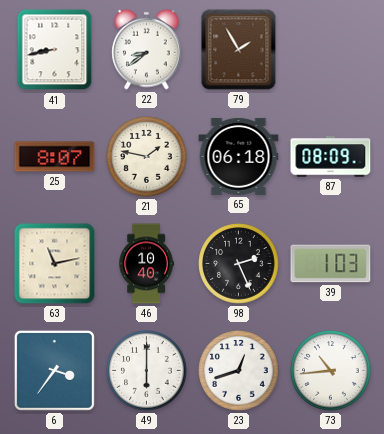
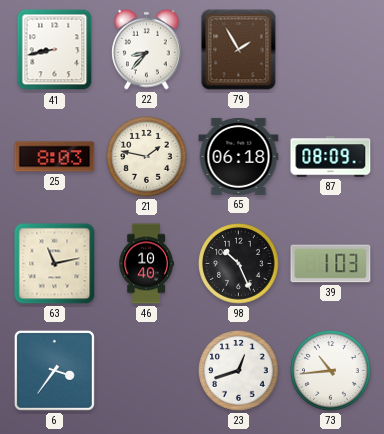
22: 8:39 -> 8:37
25: 8:07 -> 8:03
98: 2:26 -> 10:26
49: 6:00 -> none
